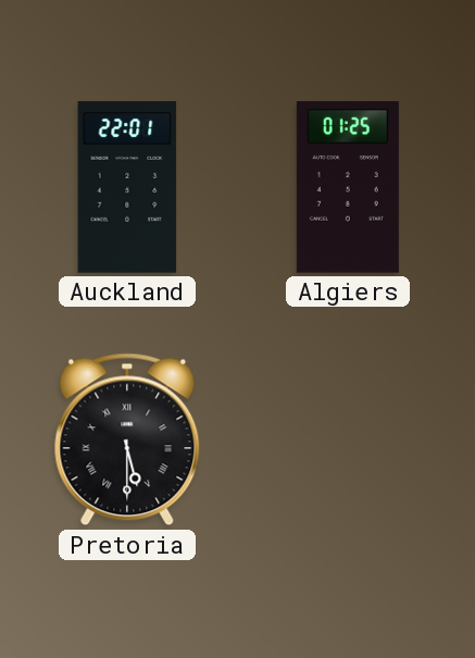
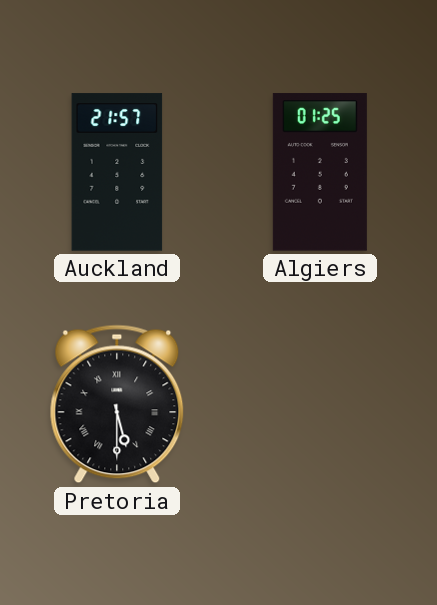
Auckland: 22:01 -> 21:57
